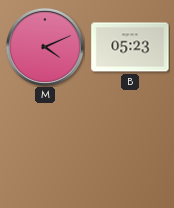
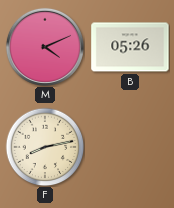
B: 05:23 -> 05:26
F: none -> 8:13
